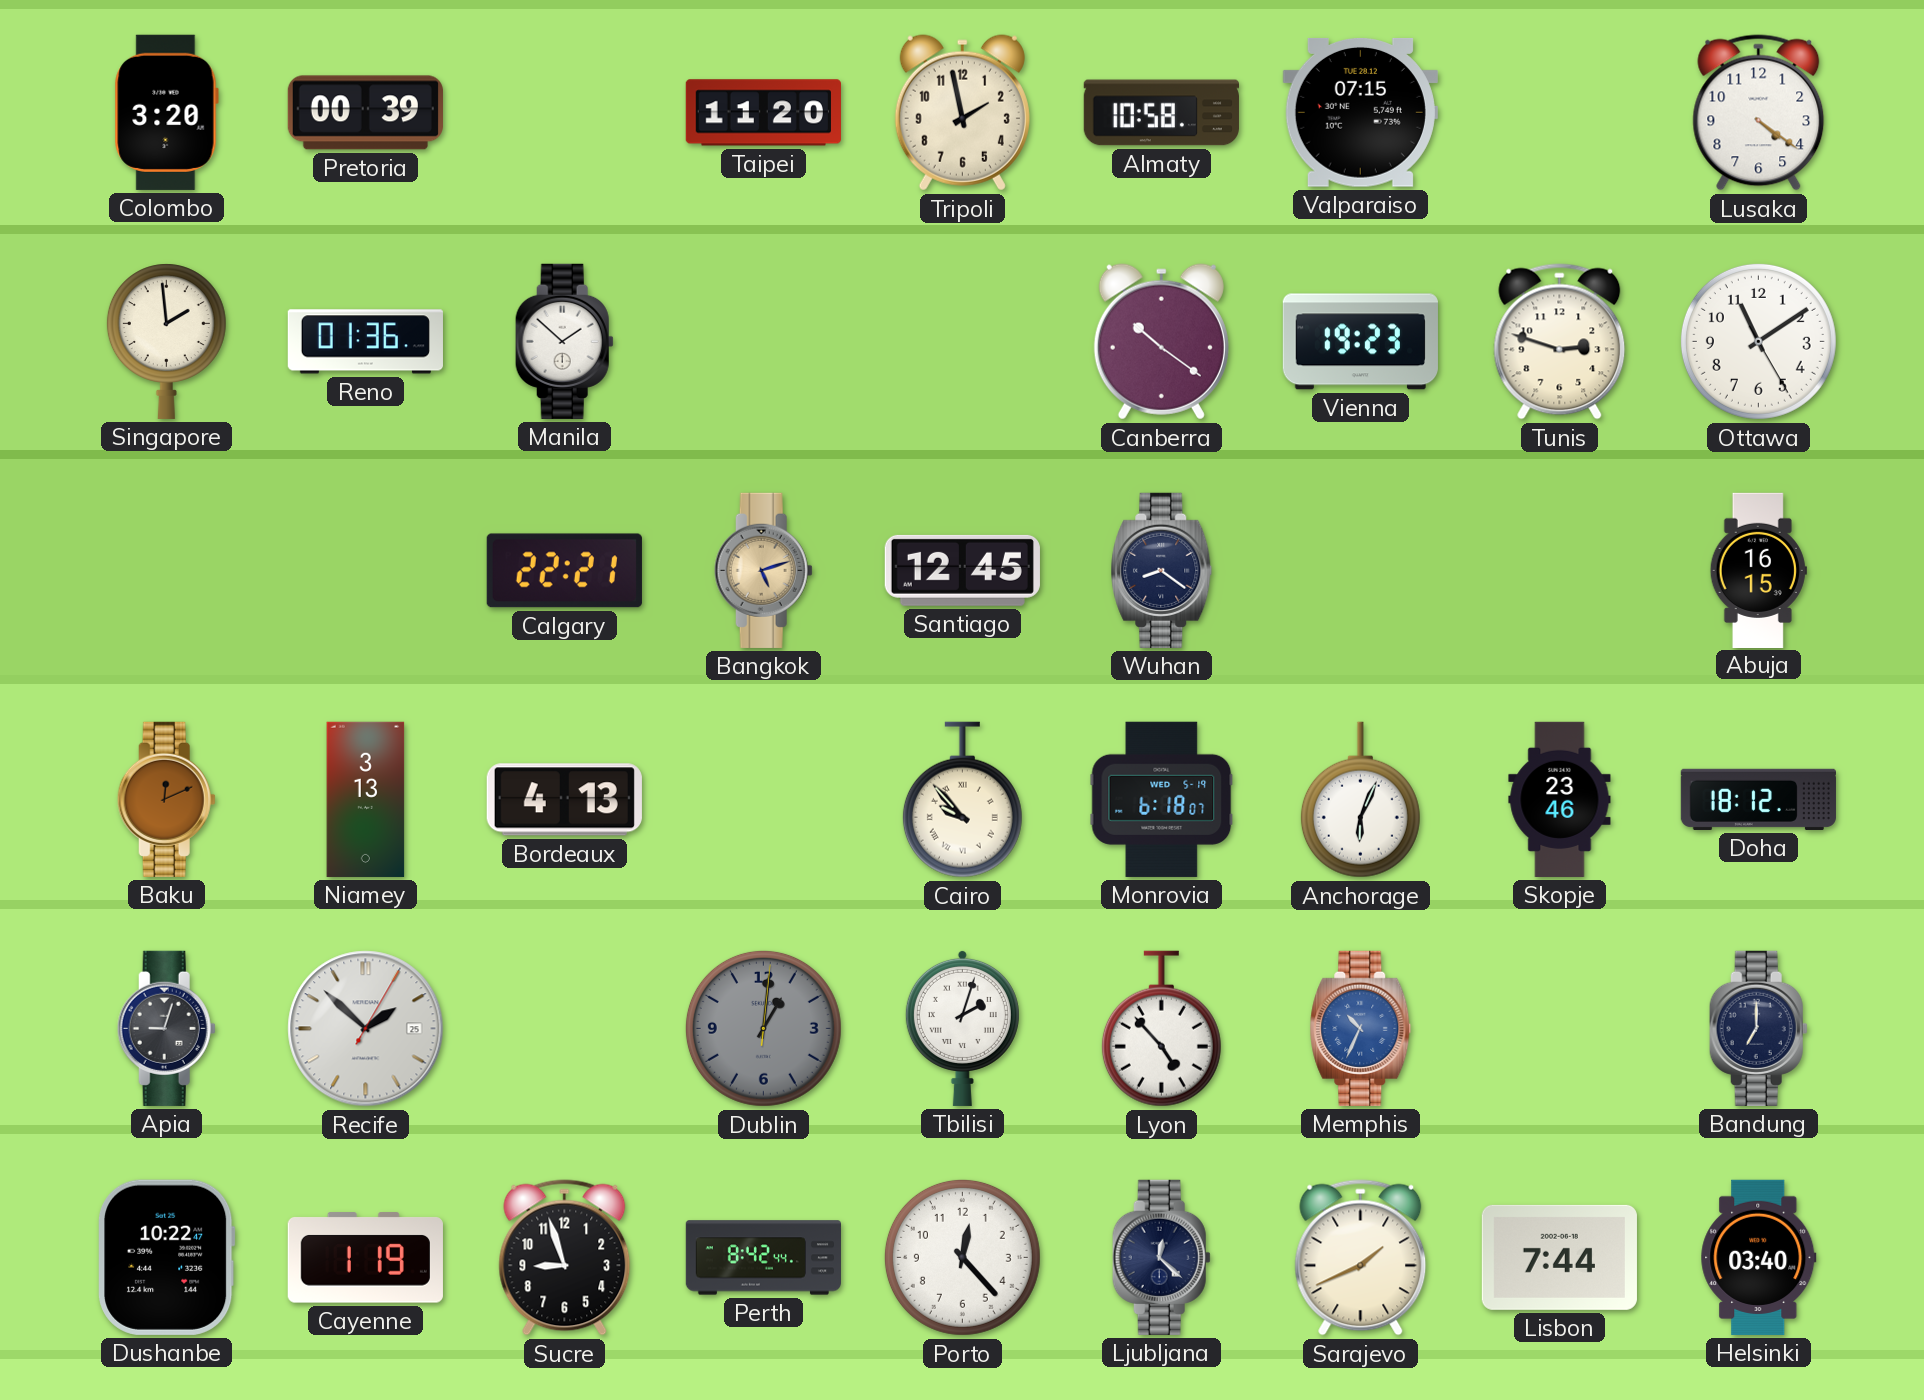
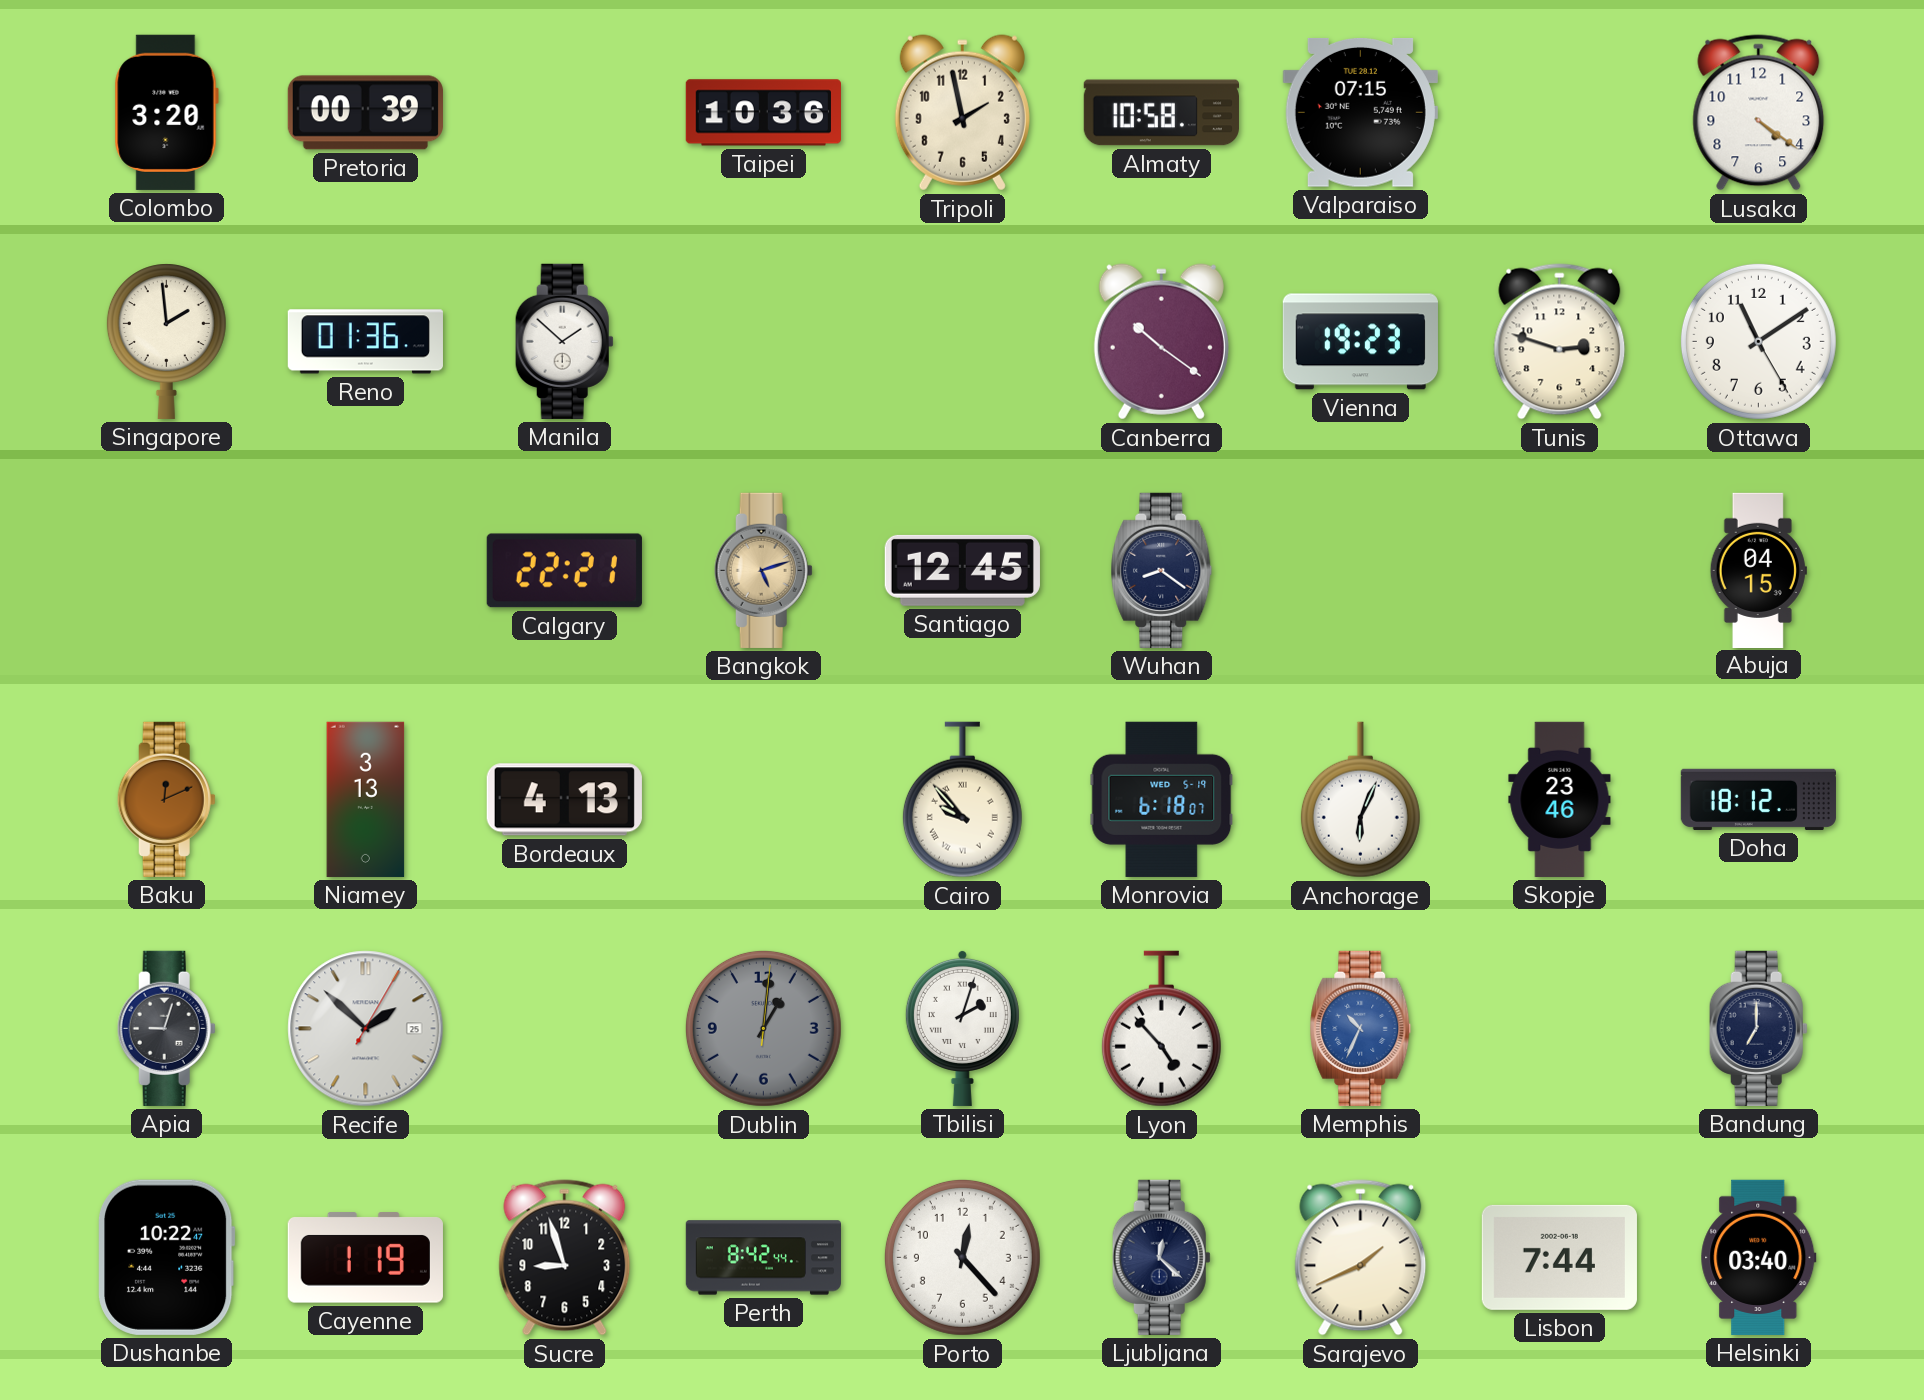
Taipei: 11:20 -> 10:36
Abuja: 16:15 -> 04:15
